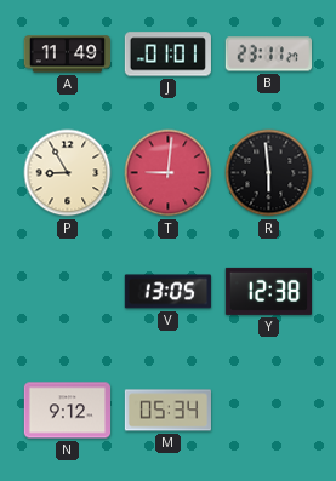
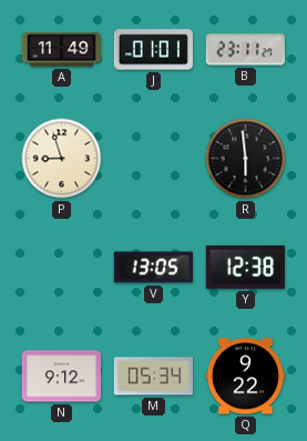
P: 8:55 -> 8:57
T: 9:01 -> none
Q: none -> 9:22
